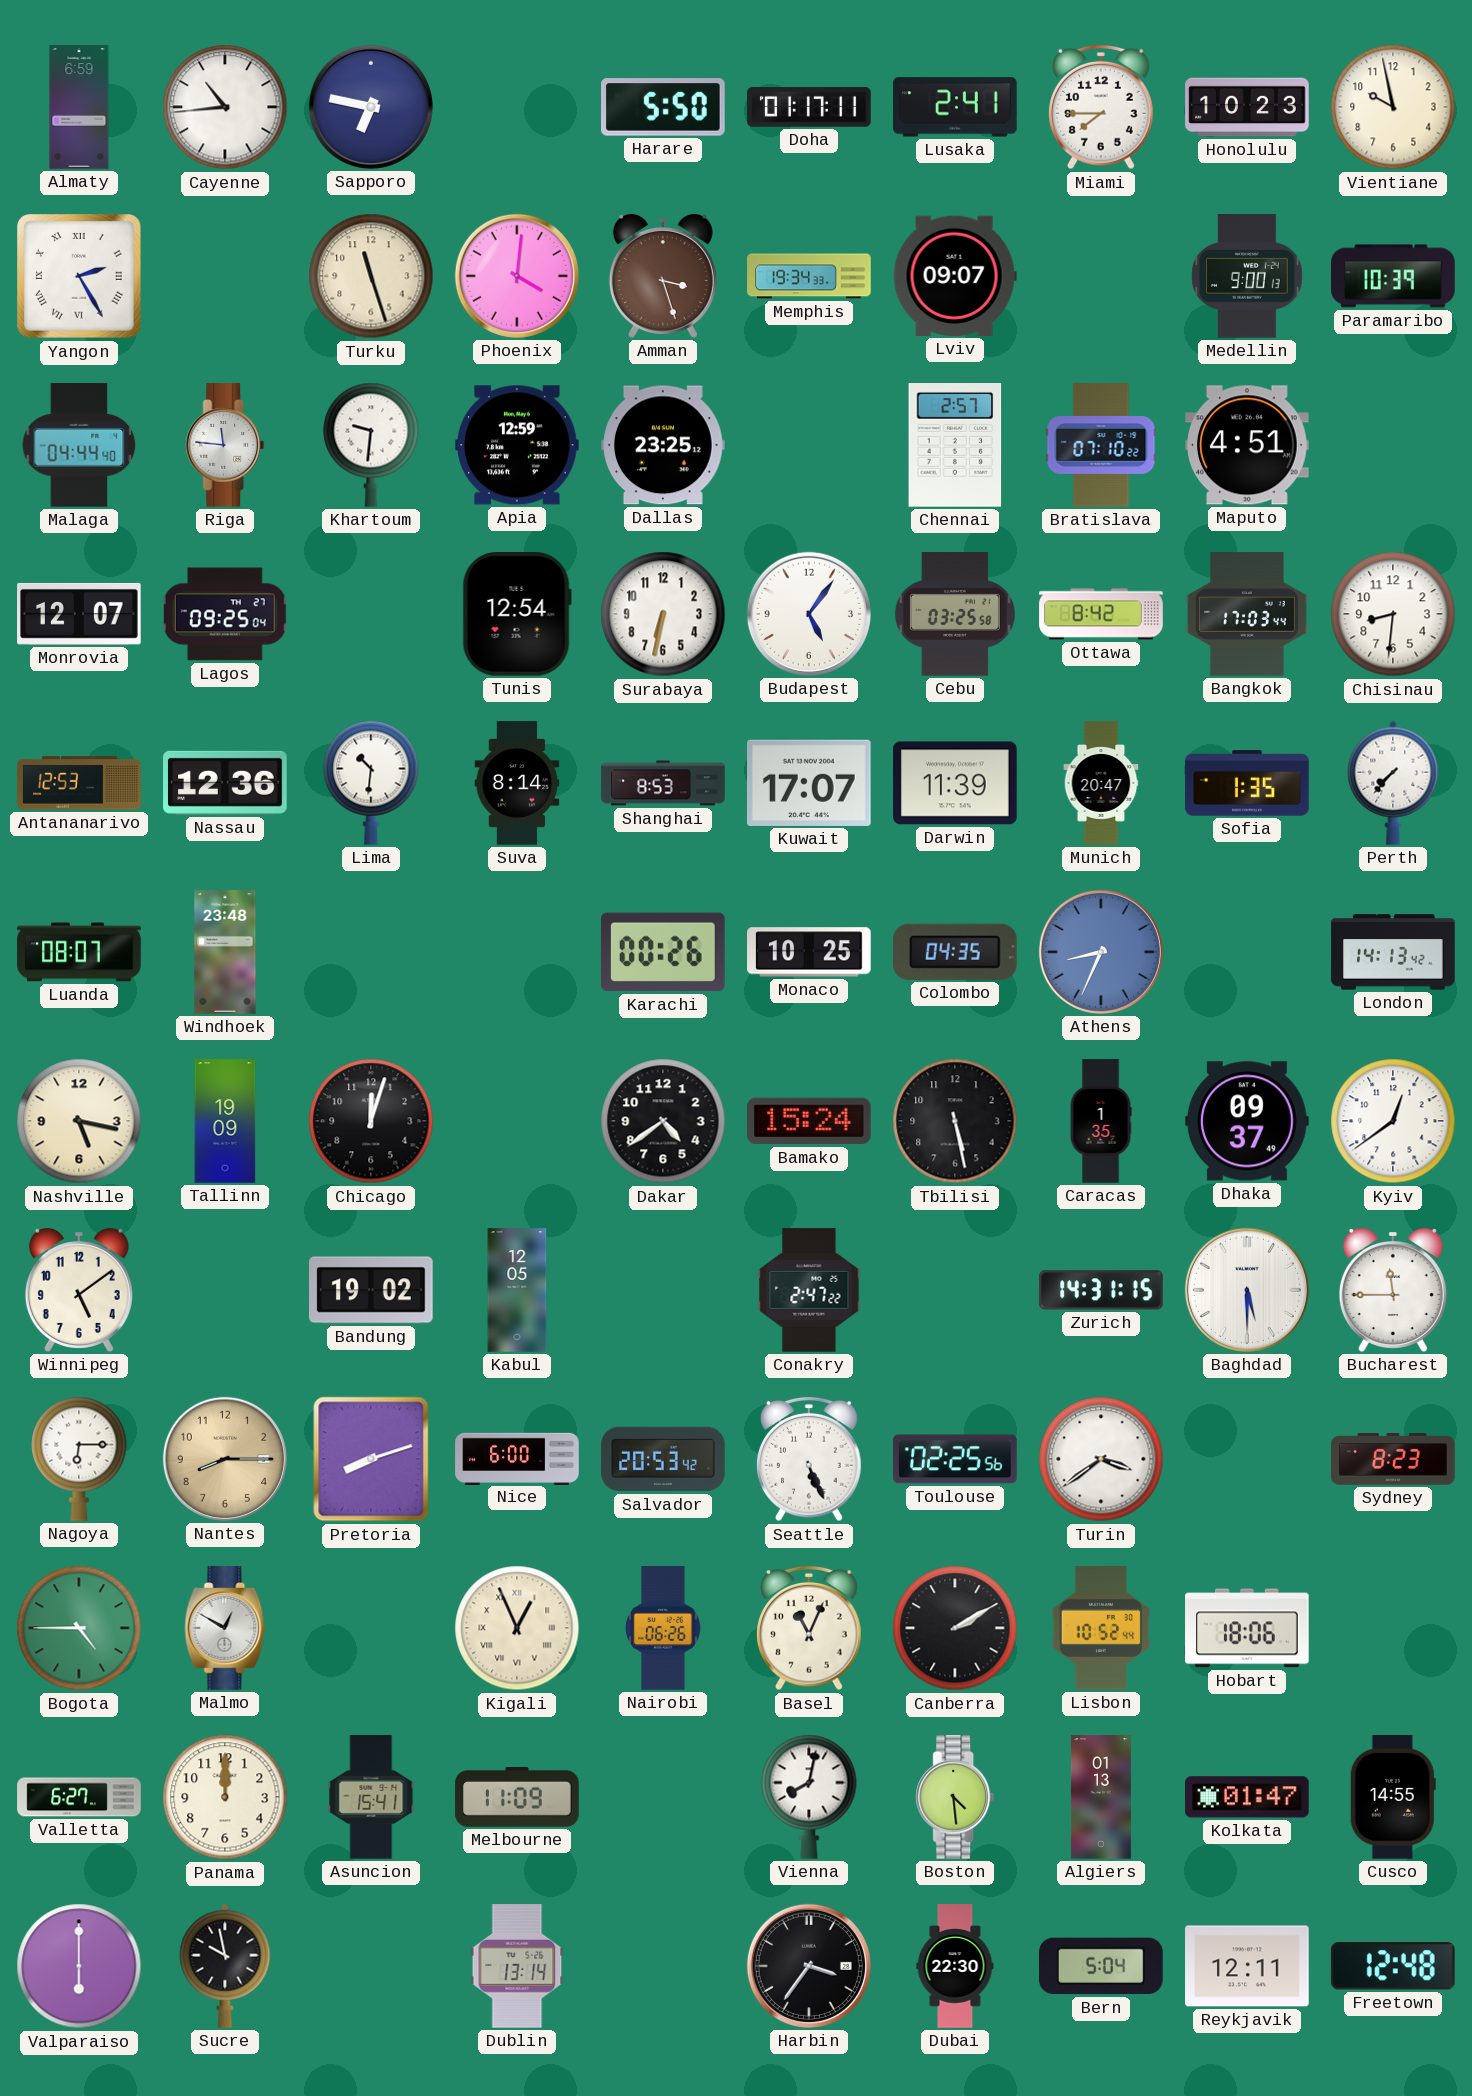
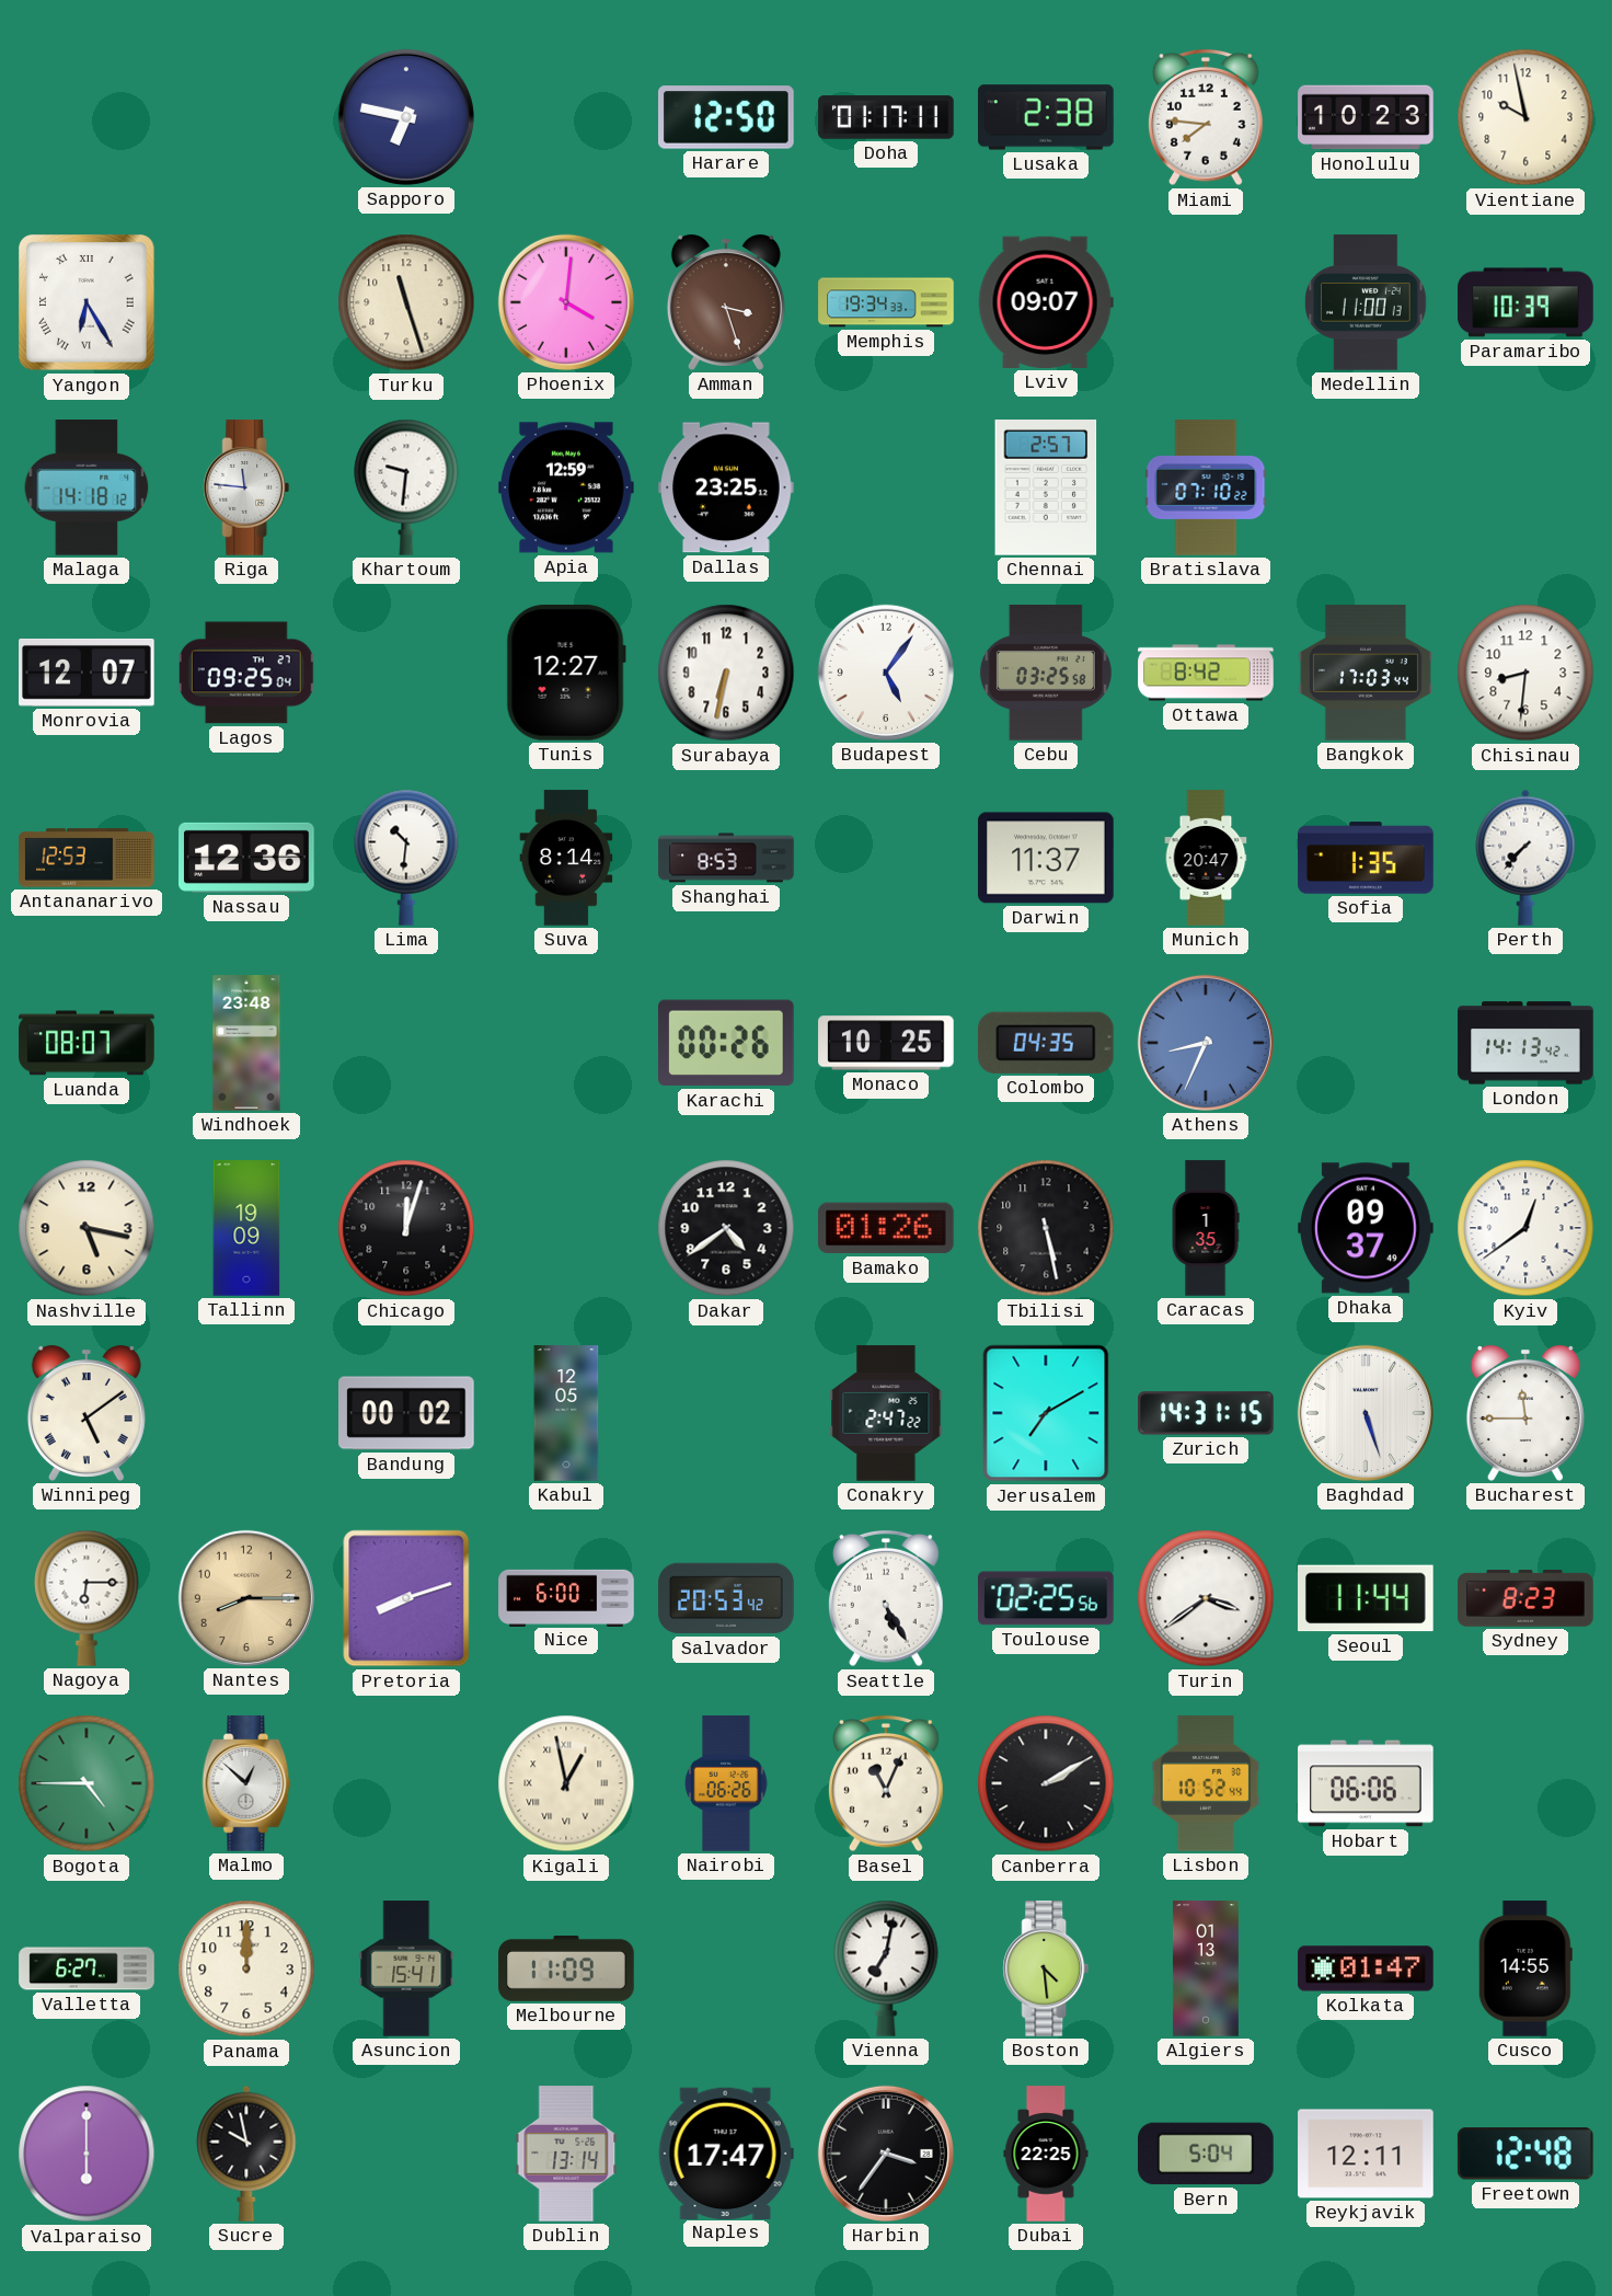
Almaty: 6:59 -> none
Cayenne: 10:44 -> none
Harare: 5:50 -> 12:50
Lusaka: 2:41 -> 2:38
Miami: 7:45 -> 7:46
Yangon: 2:25 -> 6:25
Medellin: 9:00 -> 11:00
Malaga: 04:44 -> 14:18
Maputo: 4:51 -> none
Tunis: 12:54 -> 12:27
Kuwait: 17:07 -> none
Darwin: 11:39 -> 11:37
Bamako: 15:24 -> 01:26
Winnipeg numerals: Arabic -> Roman
Bandung: 19:02 -> 00:02
Jerusalem: none -> 7:10
Baghdad: 5:30 -> 5:27
Seattle: 5:26 -> 5:25
Seoul: none -> 11:44
Malmo: 12:50 -> 12:52
Kigali: 12:56 -> 12:58
Hobart: 18:06 -> 06:06
Vienna: 8:02 -> 7:02
Naples: none -> 17:47
Dubai: 22:30 -> 22:25
